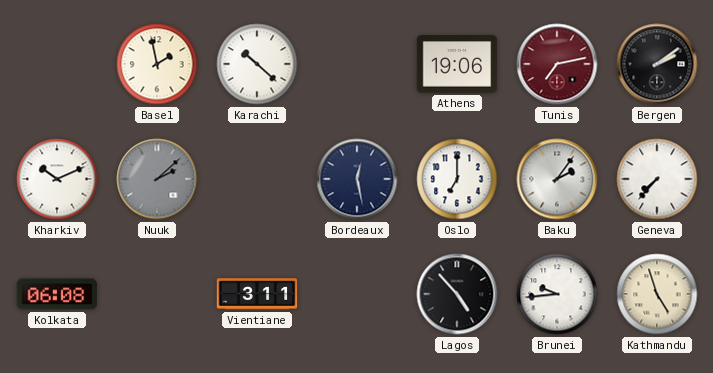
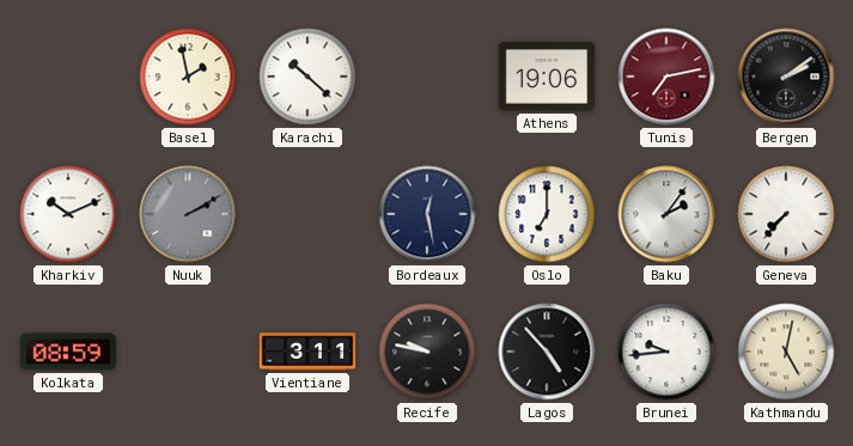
Nuuk: 2:08 -> 2:10
Kolkata: 06:08 -> 08:59
Recife: none -> 9:47
Kathmandu: 4:57 -> 5:02
